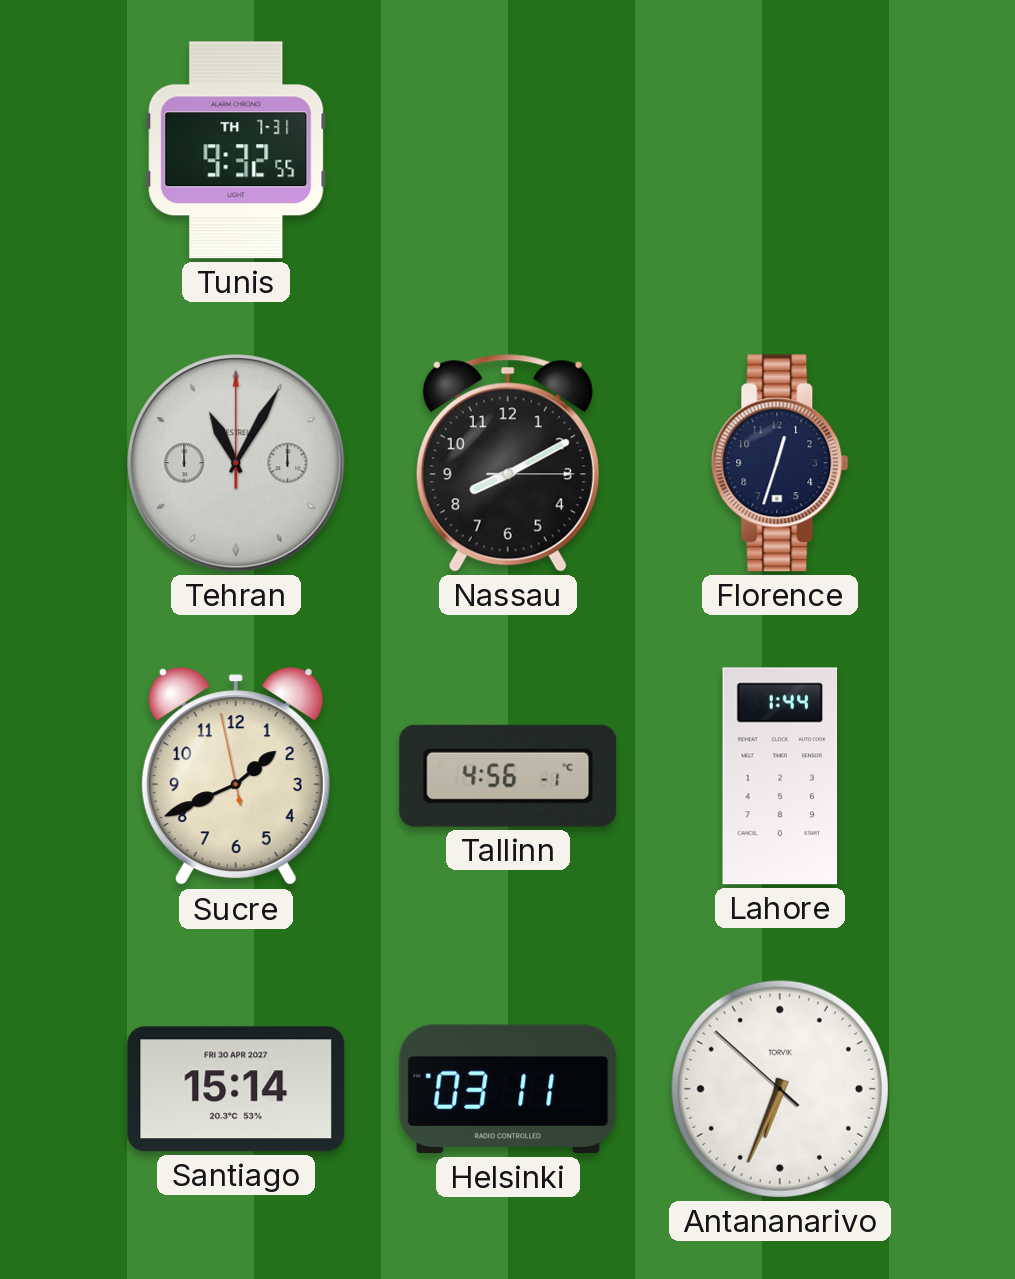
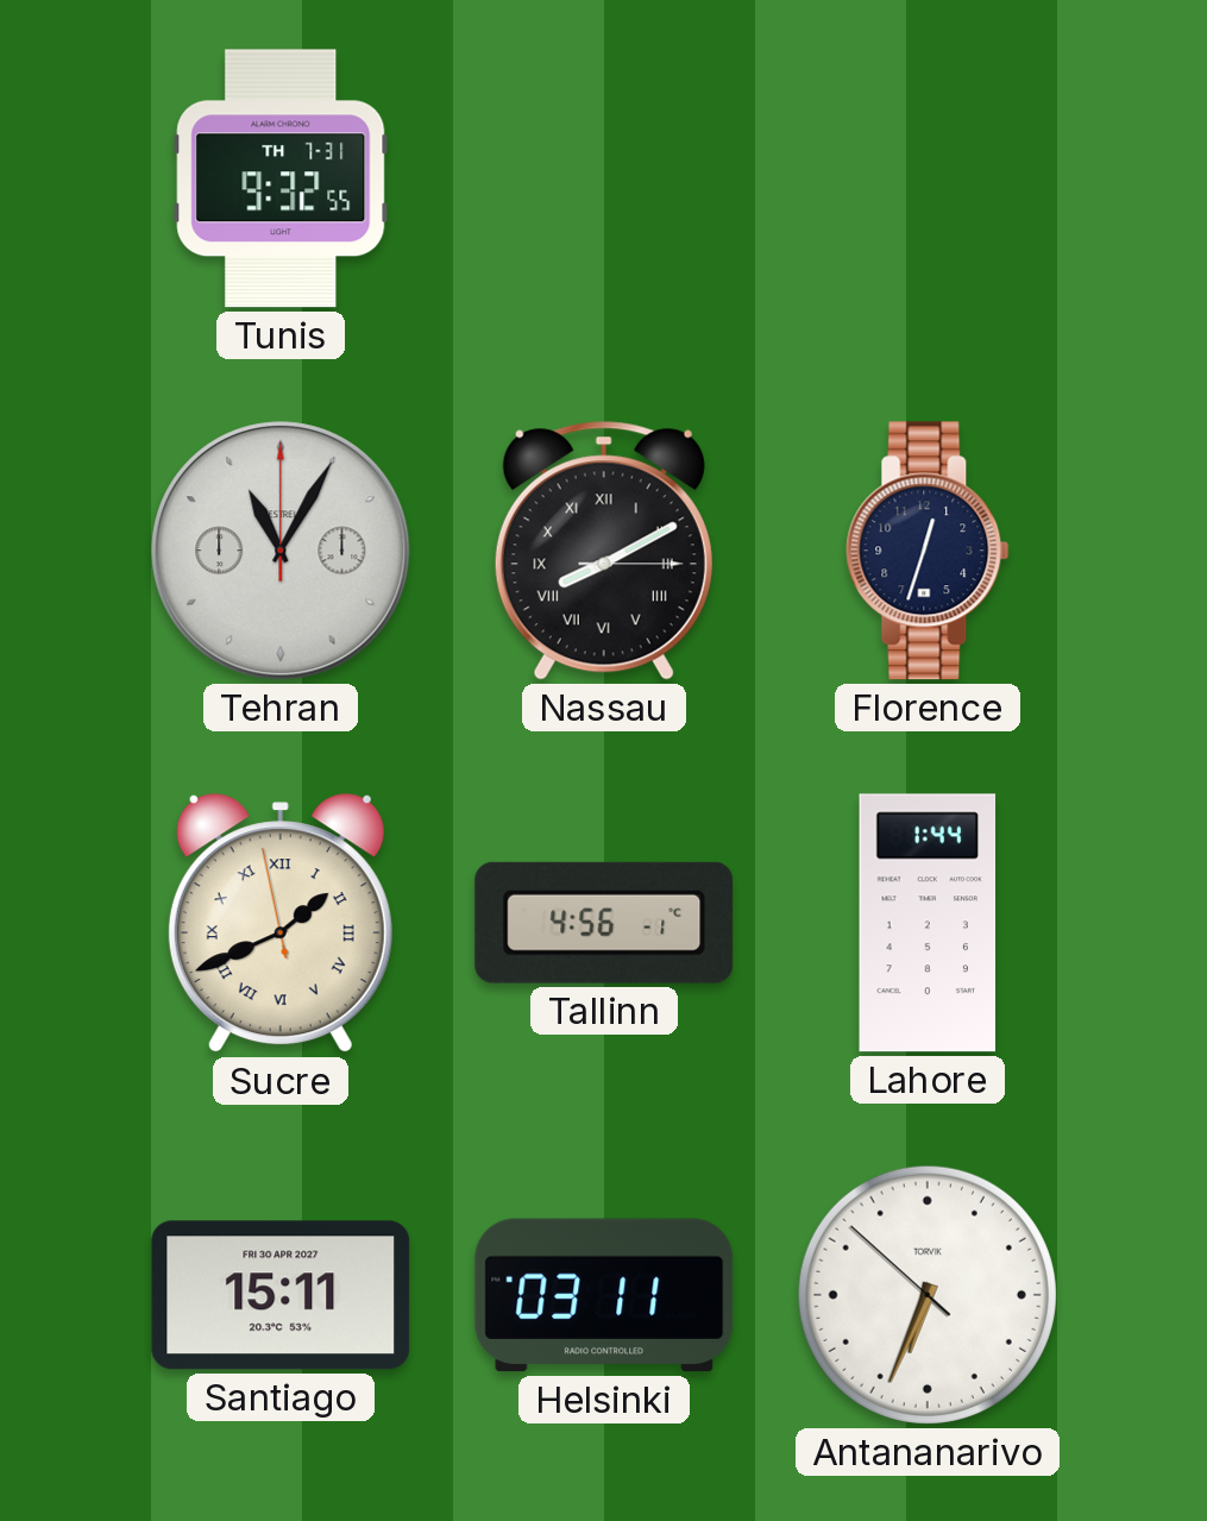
Nassau numerals: Arabic -> Roman
Sucre numerals: Arabic -> Roman
Santiago: 15:14 -> 15:11
